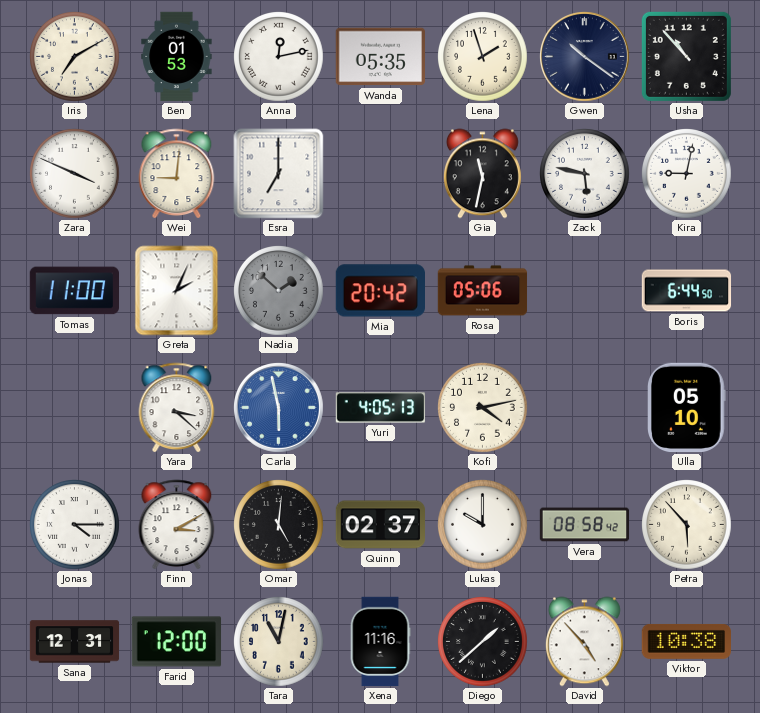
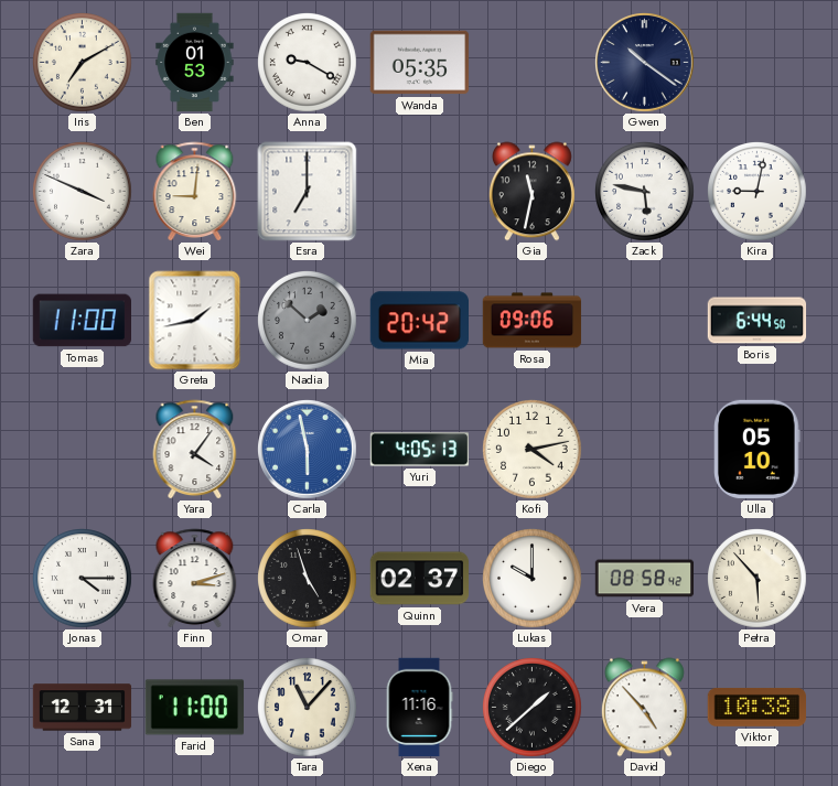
Anna: 12:13 -> 9:20
Lena: 1:57 -> none
Usha: 10:53 -> none
Greta: 2:04 -> 1:43
Rosa: 05:06 -> 09:06
Yara: 3:22 -> 4:06
Finn: 3:10 -> 3:12
Omar: 5:01 -> 4:57
Farid: 12:00 -> 11:00
Tara: 11:02 -> 11:07
